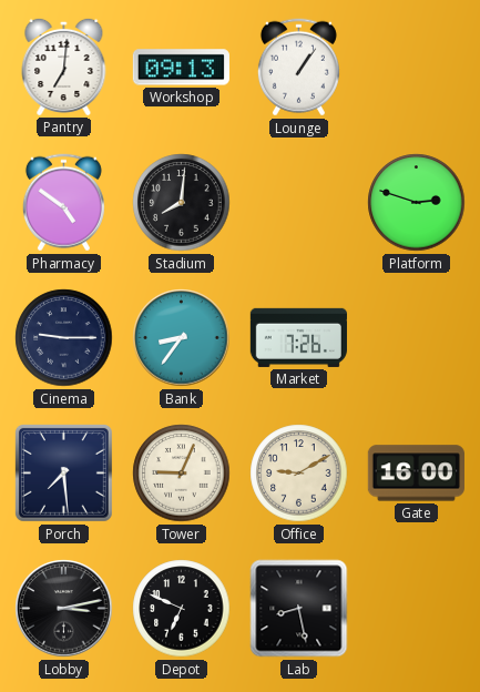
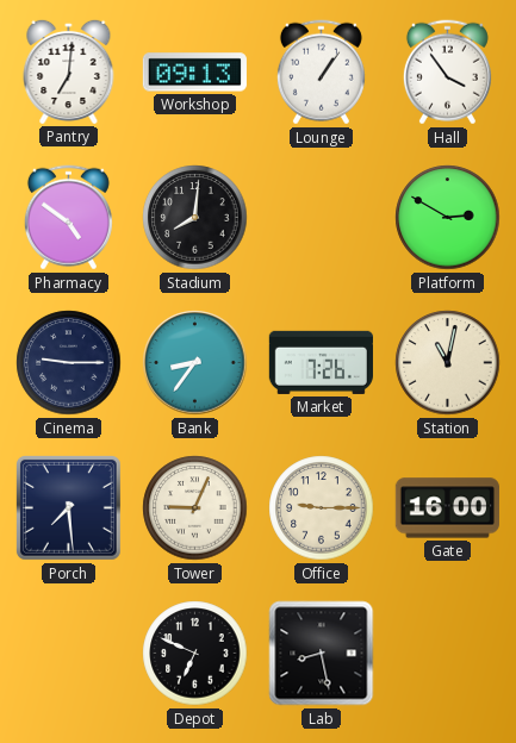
Hall: none -> 3:54
Platform: 2:48 -> 2:50
Station: none -> 11:02
Office: 9:10 -> 9:15
Lobby: 3:13 -> none
